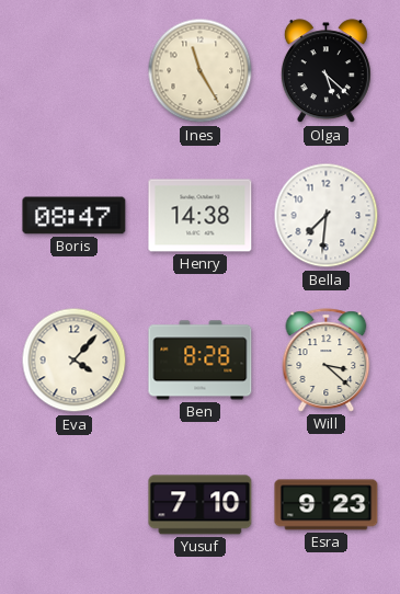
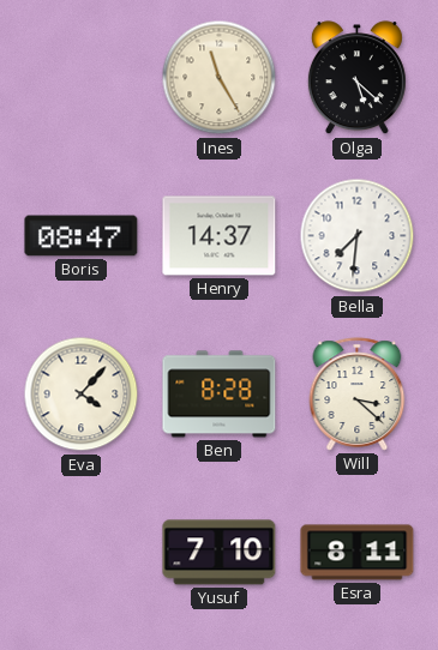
Henry: 14:38 -> 14:37
Esra: 9:23 -> 8:11
